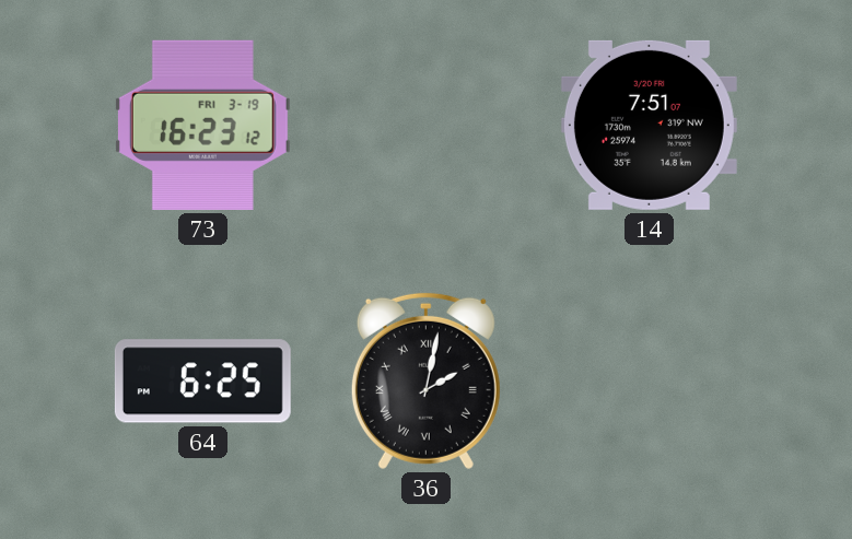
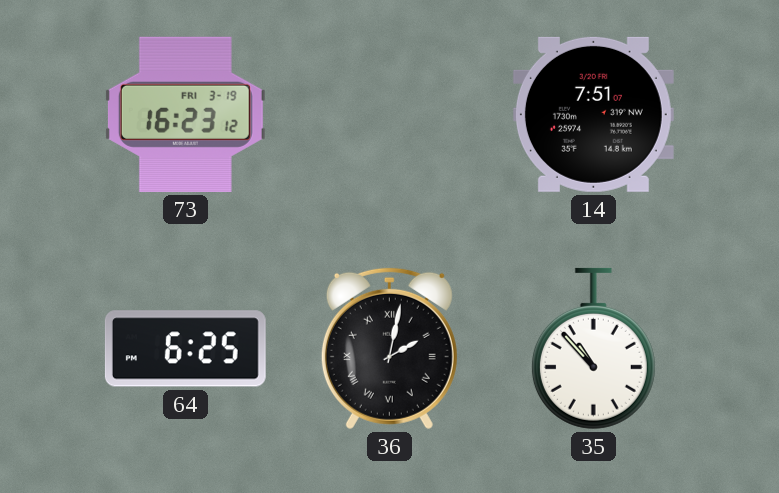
35: none -> 10:53
